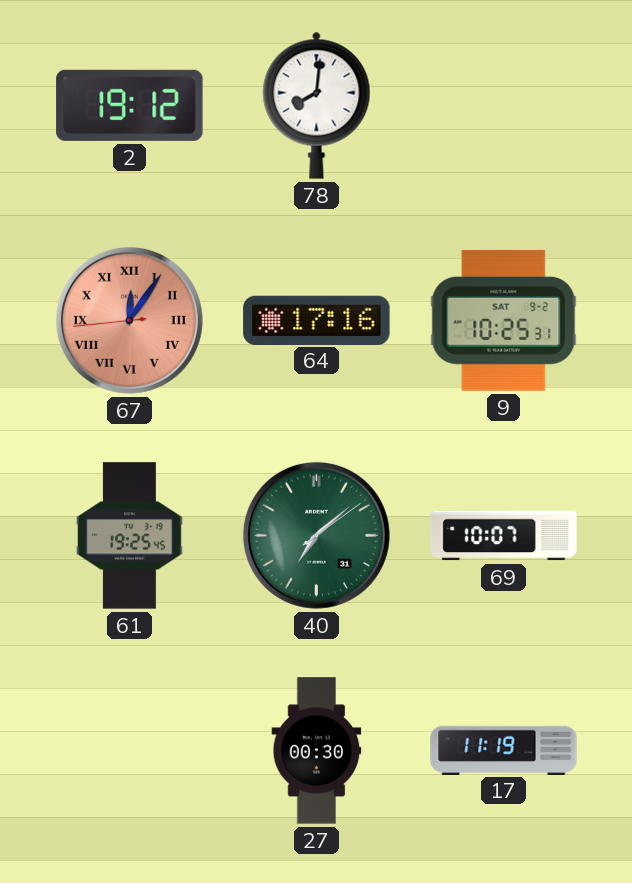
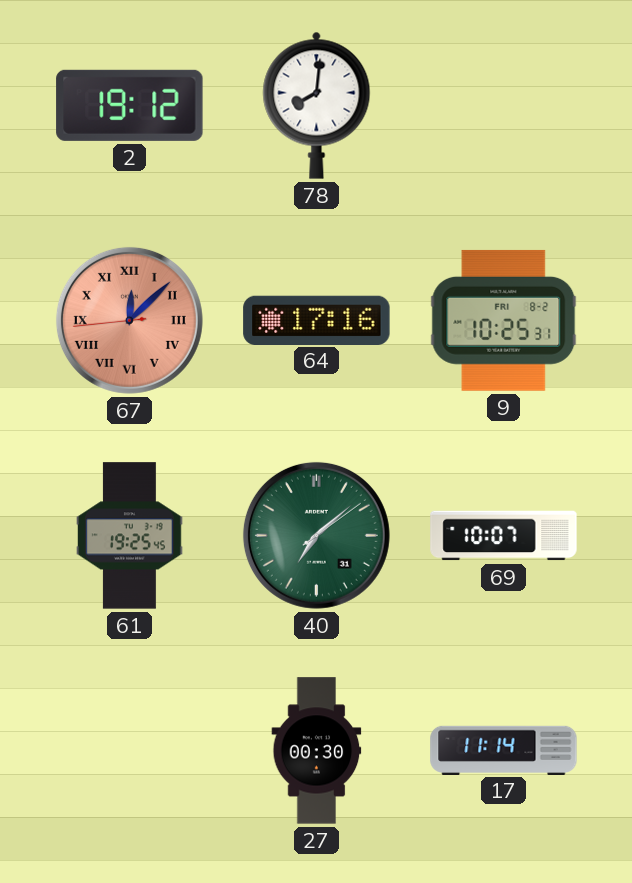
67: 12:05 -> 12:07
9 date: SAT 9-2 -> FRI 8-2
17: 11:19 -> 11:14
